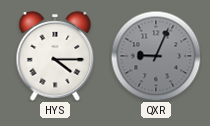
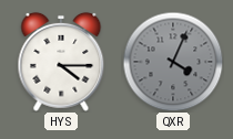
QXR: 9:04 -> 4:04
